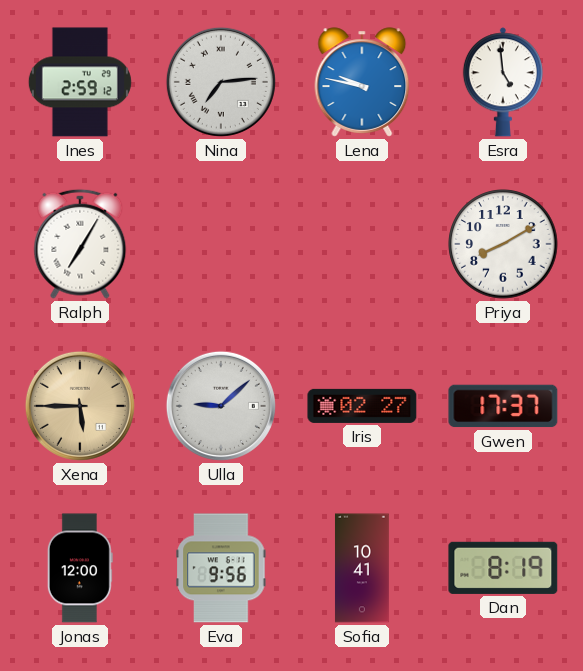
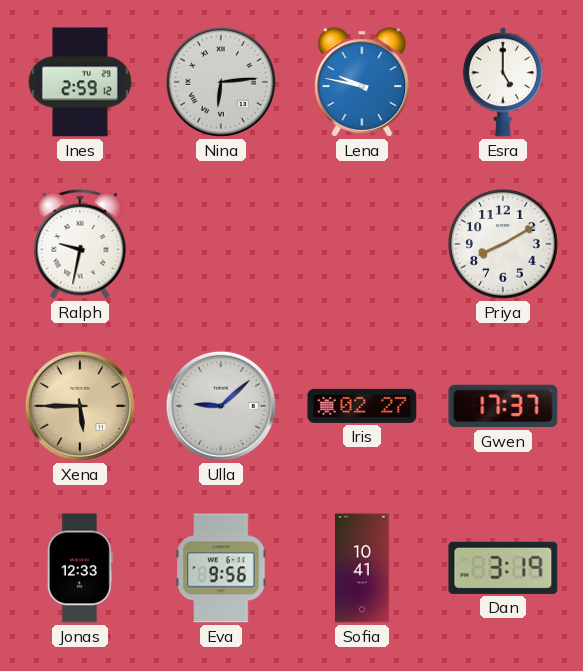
Nina: 7:14 -> 6:14
Esra: 4:59 -> 5:00
Ralph: 7:05 -> 9:32
Jonas: 12:00 -> 12:33
Dan: 8:19 -> 3:19
